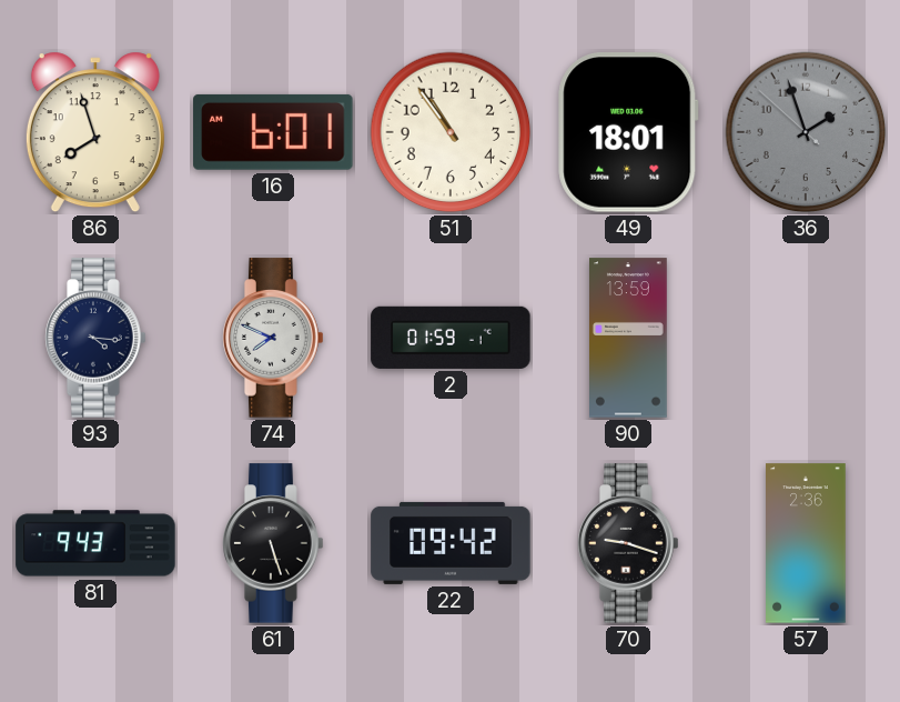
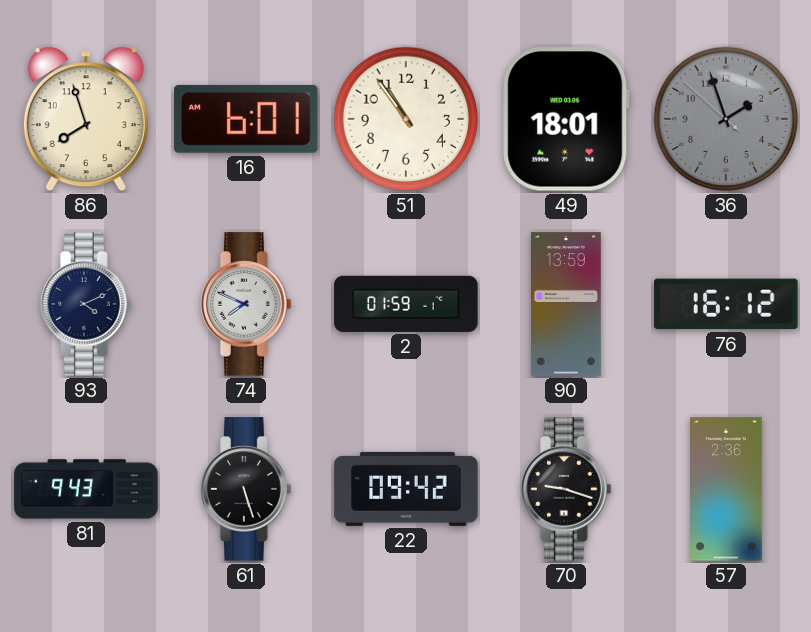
93: 4:16 -> 4:11
76: none -> 16:12
